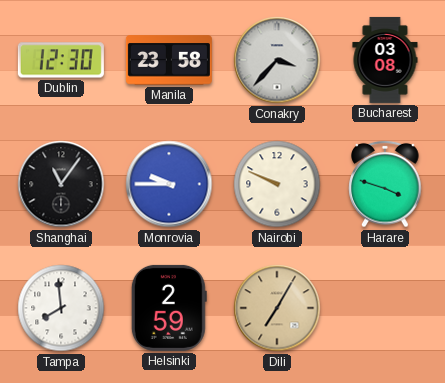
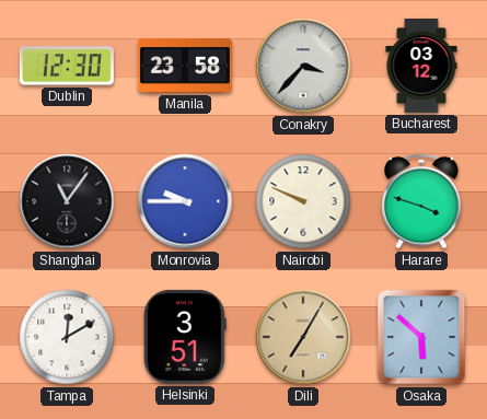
Bucharest: 03:08 -> 03:12
Tampa: 7:59 -> 12:10
Helsinki: 2:59 -> 3:51
Osaka: none -> 5:52
